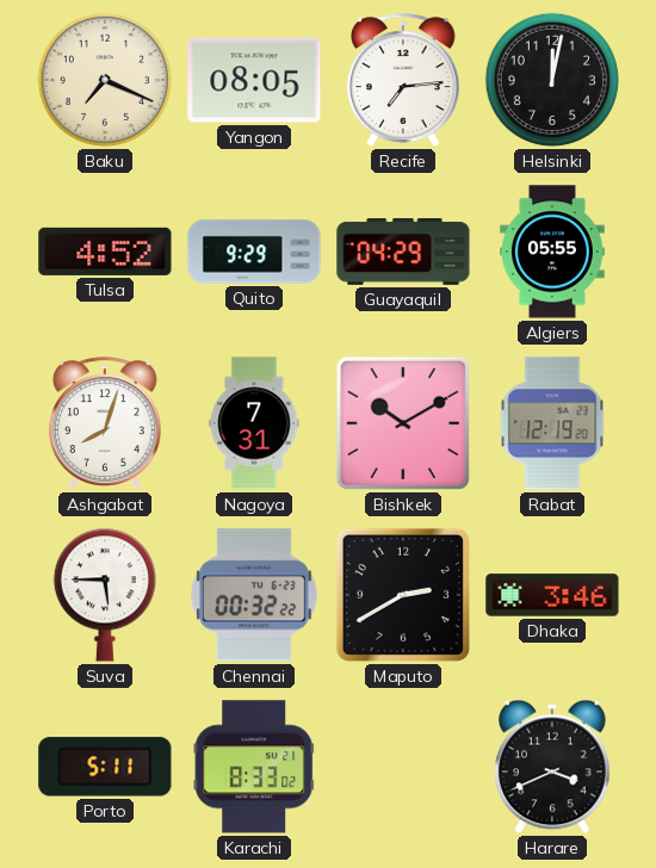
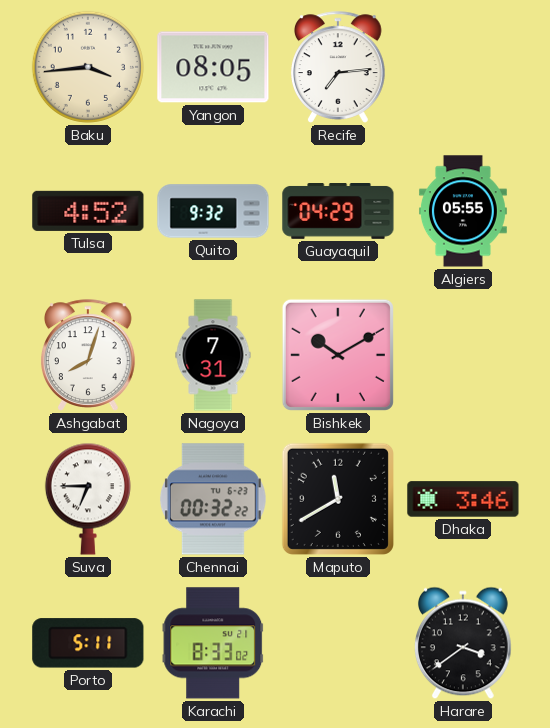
Baku: 7:19 -> 3:44
Helsinki: 12:02 -> none
Quito: 9:29 -> 9:32
Rabat: 12:19 -> none
Suva: 5:45 -> 6:45
Maputo: 2:40 -> 11:40
Harare: 3:41 -> 3:39
